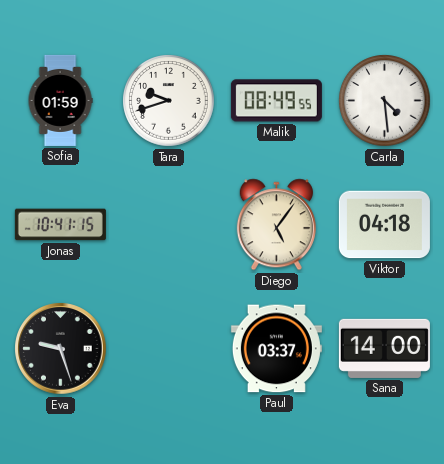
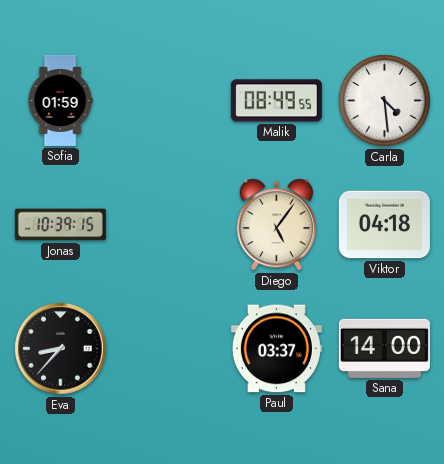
Tara: 9:42 -> none
Jonas: 10:41 -> 10:39
Eva: 9:27 -> 8:37
